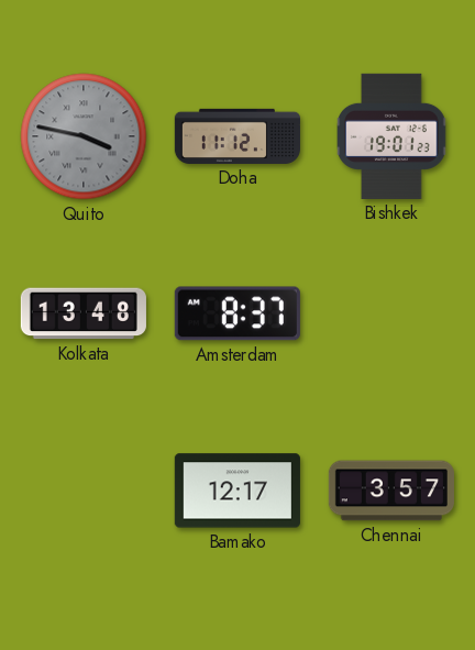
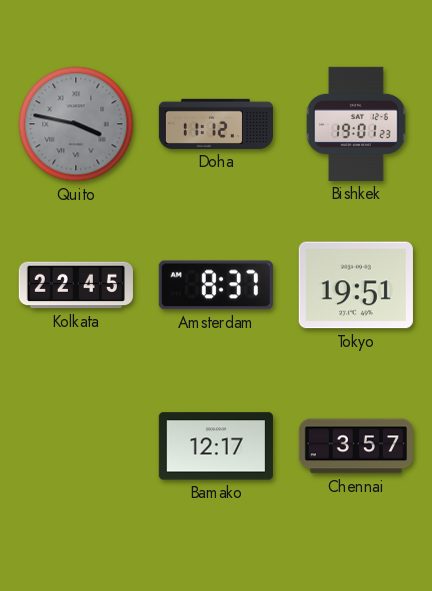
Kolkata: 13:48 -> 22:45
Tokyo: none -> 19:51
